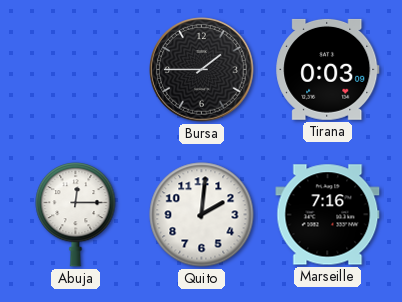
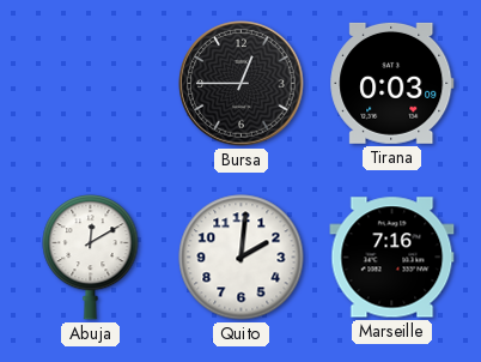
Bursa: 1:45 -> 12:45
Abuja: 12:15 -> 12:10
